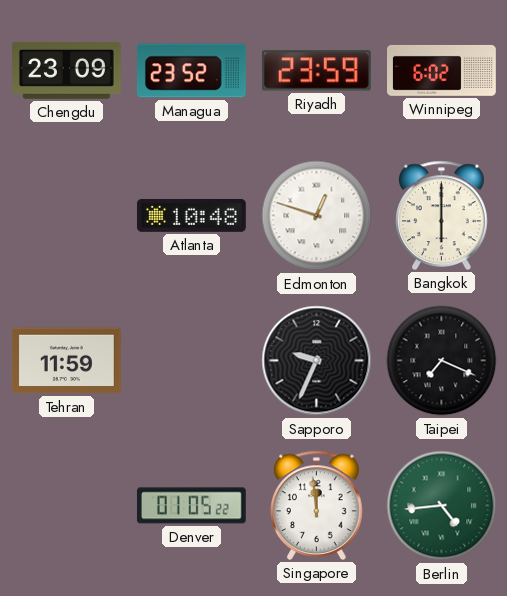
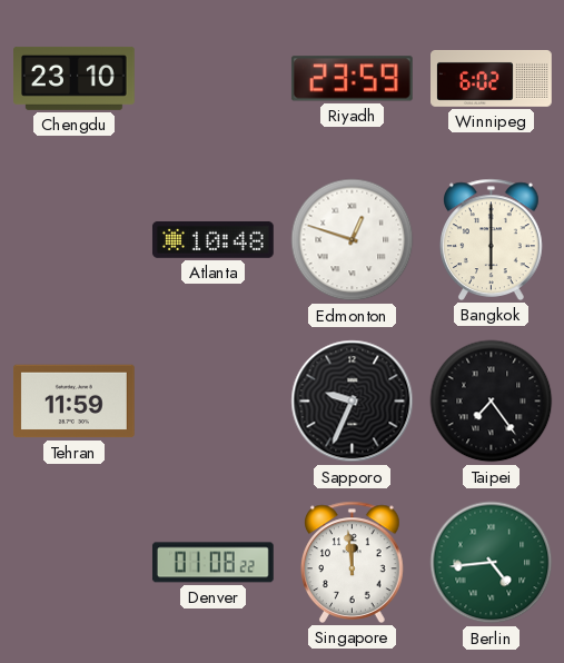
Chengdu: 23:09 -> 23:10
Managua: 23:52 -> none
Taipei: 7:19 -> 7:24
Denver: 01:05 -> 01:08
